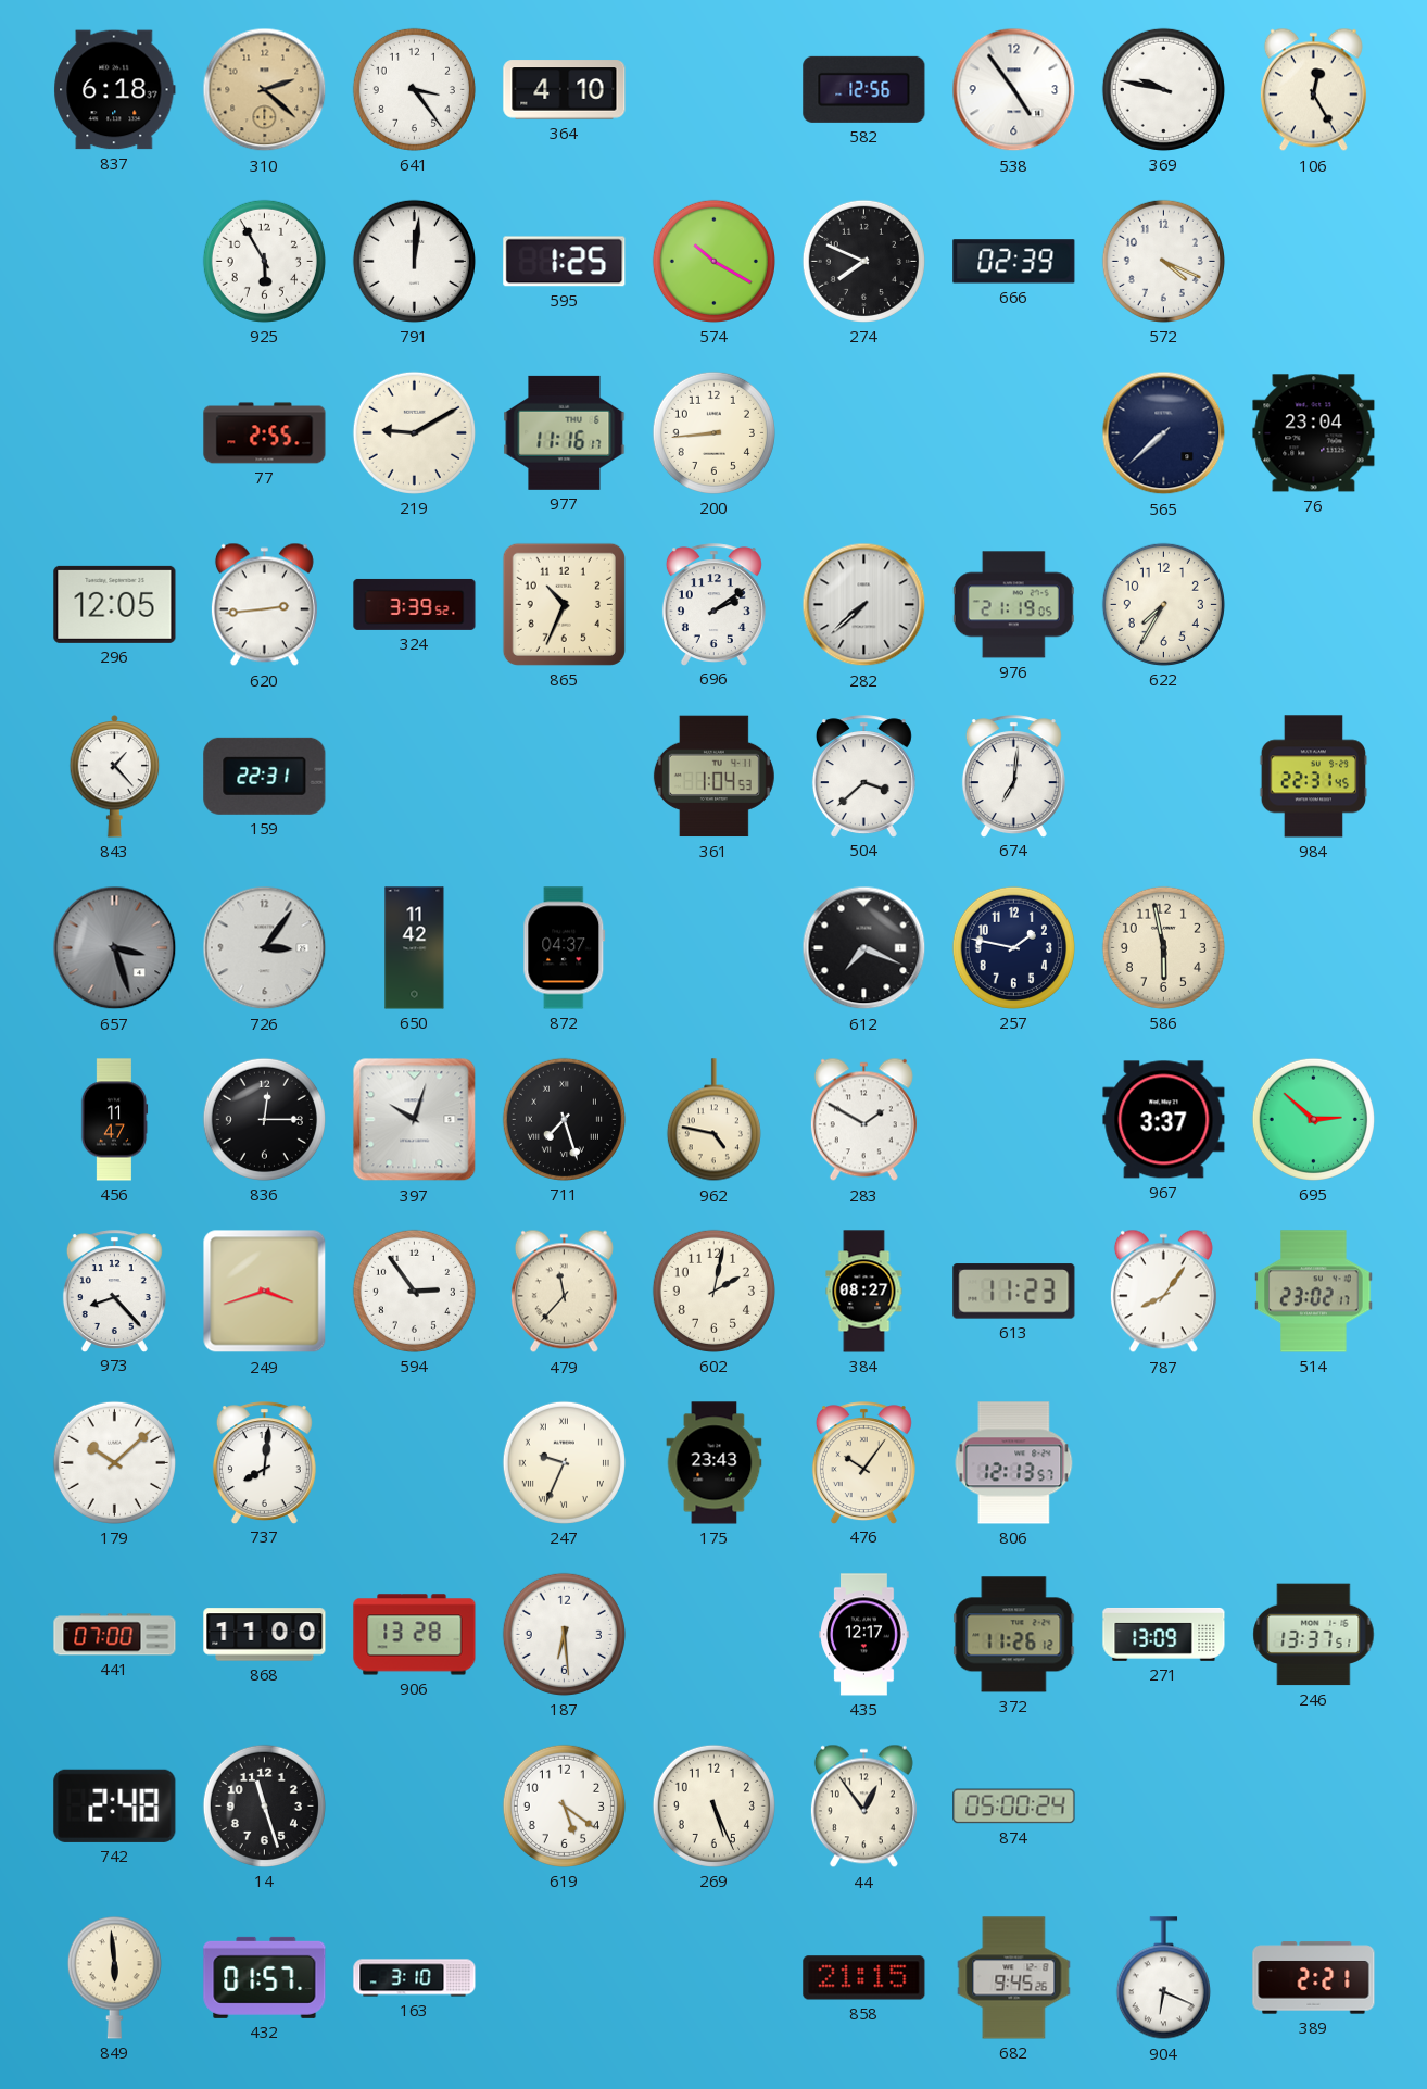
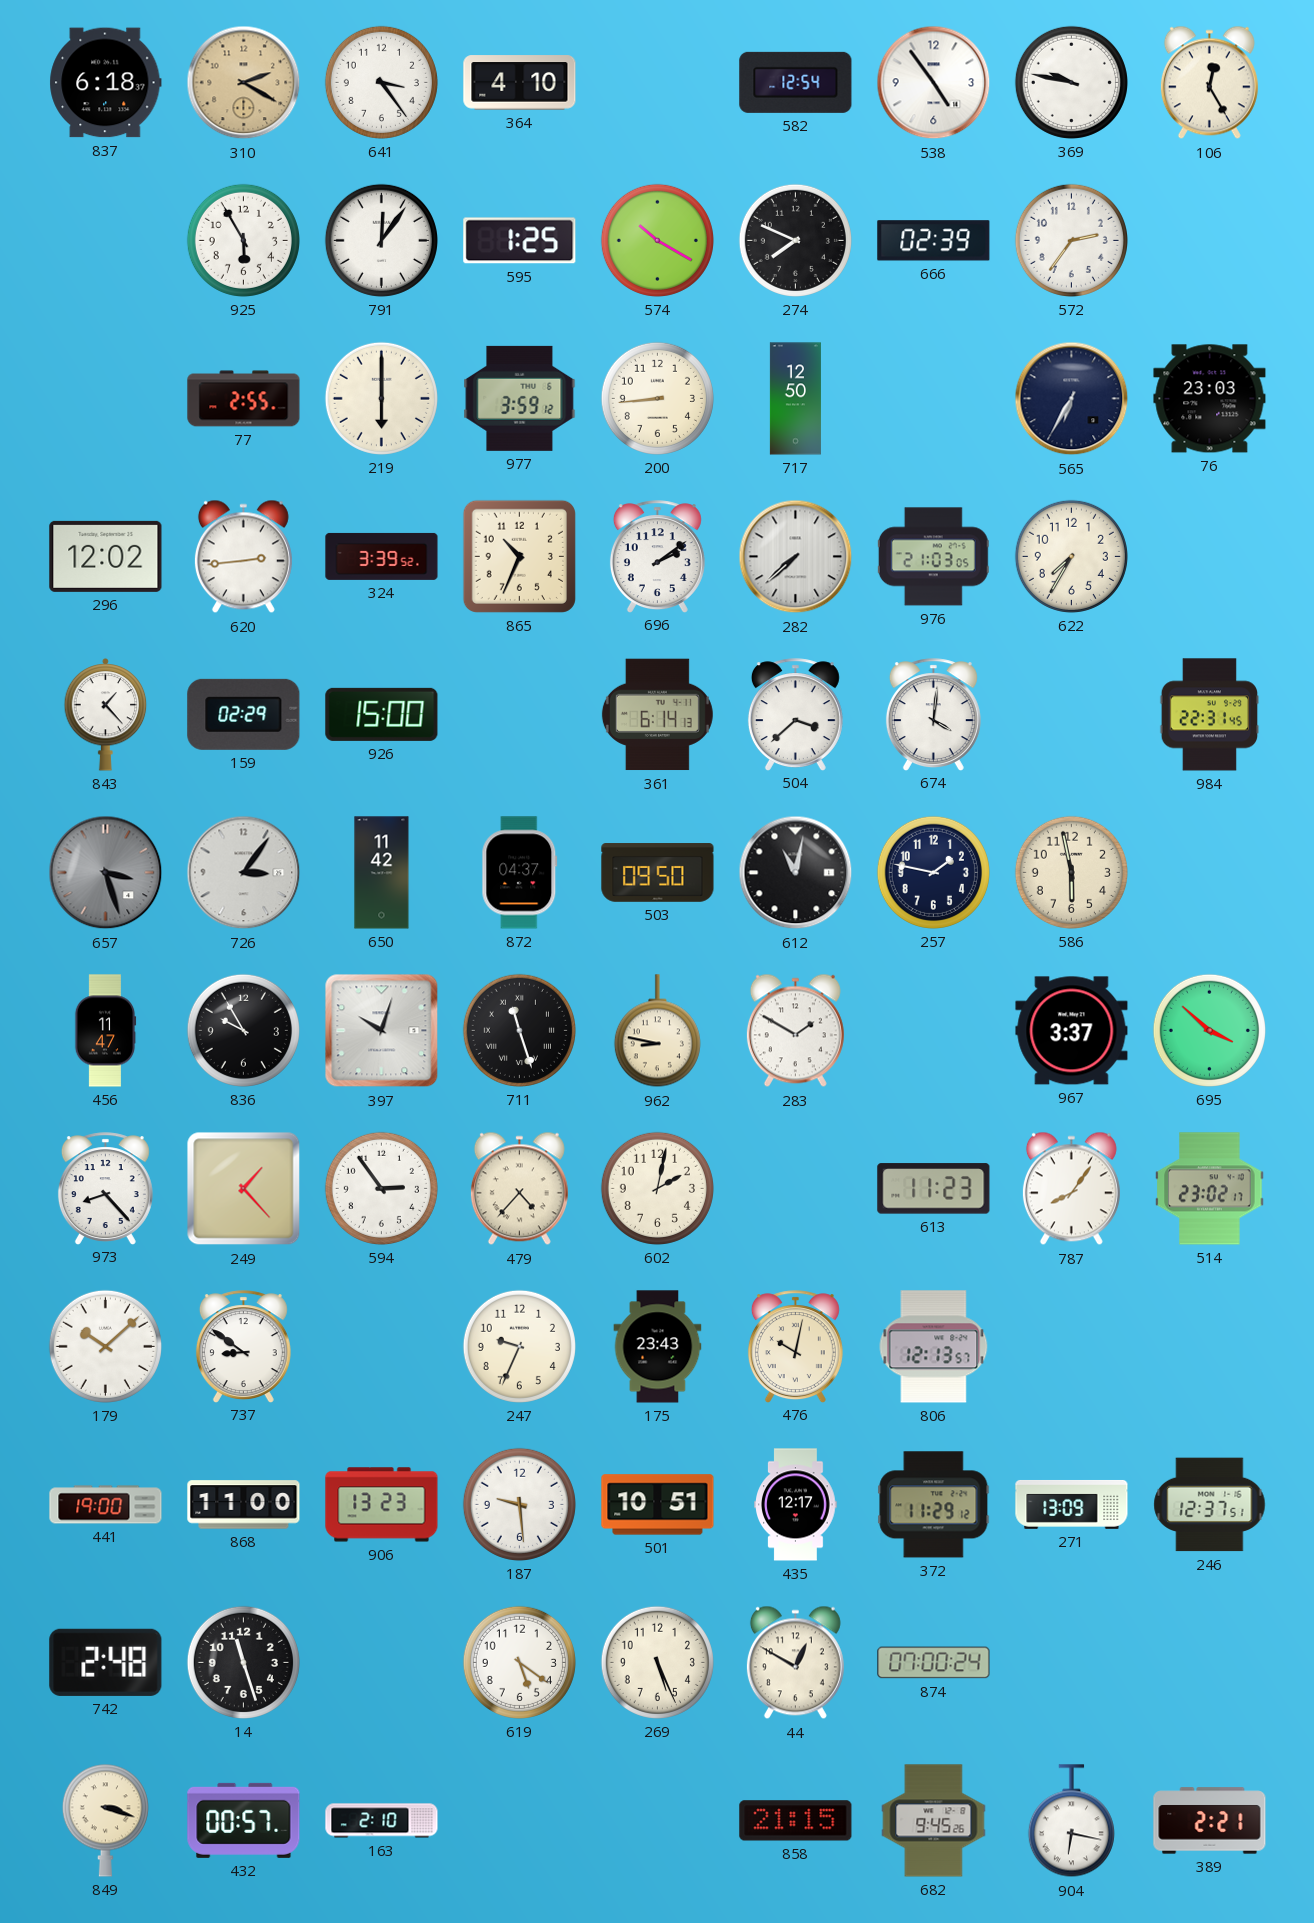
310: 2:22 -> 2:20
582: 12:56 -> 12:54
791: 12:01 -> 12:06
572: 4:19 -> 2:36
219: 9:10 -> 6:00
977: 11:16 -> 3:59
717: none -> 12:50
565: 7:38 -> 6:35
76: 23:04 -> 23:03
296: 12:05 -> 12:02
976: 21:19 -> 21:03
159: 22:31 -> 02:29
926: none -> 15:00
361: 1:04 -> 6:14
674: 7:01 -> 4:01
503: none -> 09:50
612: 7:19 -> 11:02
836: 12:15 -> 9:55
711: 7:27 -> 11:27
962: 4:47 -> 8:47
695: 2:52 -> 3:52
249: 3:42 -> 1:23
479: 11:37 -> 4:37
384: 08:27 -> none
737: 8:01 -> 8:51
247 numerals: Roman -> Arabic
476: 10:06 -> 10:02
441: 07:00 -> 19:00
906: 13:28 -> 13:23
187: 6:29 -> 9:29
501: none -> 10:51
372: 11:26 -> 11:29
246: 13:37 -> 12:37
44: 12:54 -> 12:50
874: 05:00 -> 07:00
849: 5:59 -> 3:18
432: 01:57 -> 00:57
163: 3:10 -> 2:10
904: 6:19 -> 6:17
